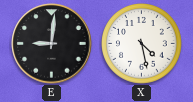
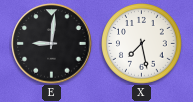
X: 4:28 -> 7:28
